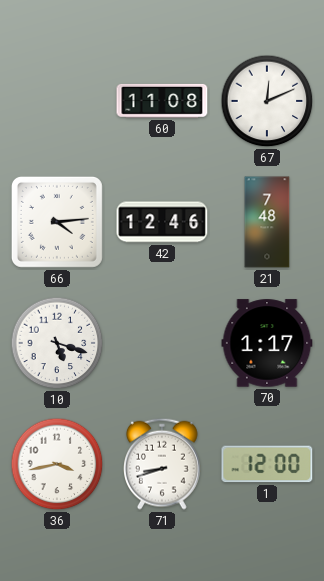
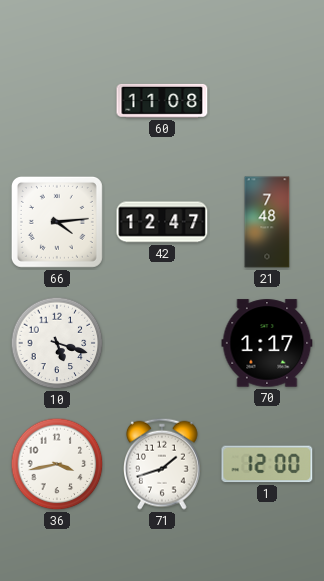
67: 12:11 -> none
42: 12:46 -> 12:47
71: 8:42 -> 1:42
